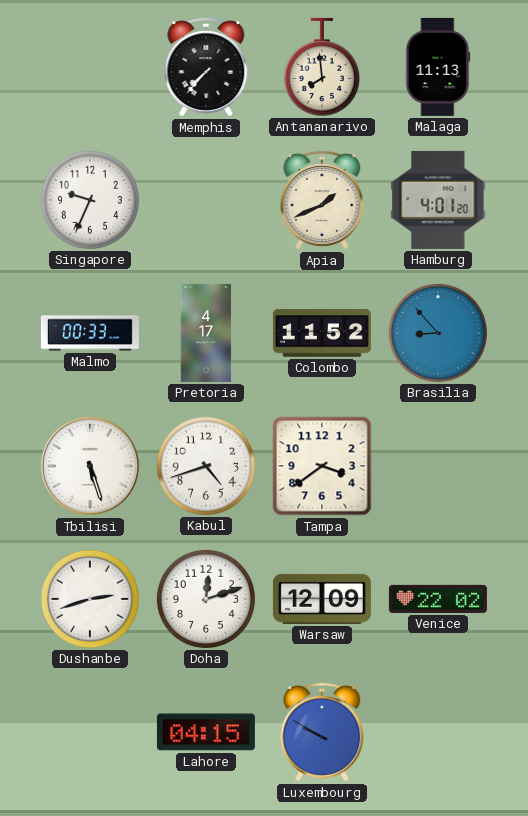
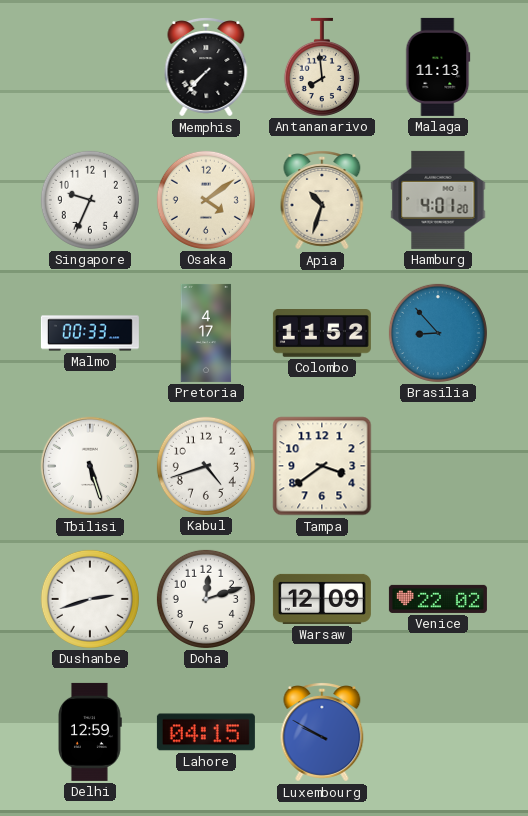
Osaka: none -> 4:09
Apia: 1:41 -> 10:33
Delhi: none -> 12:59
